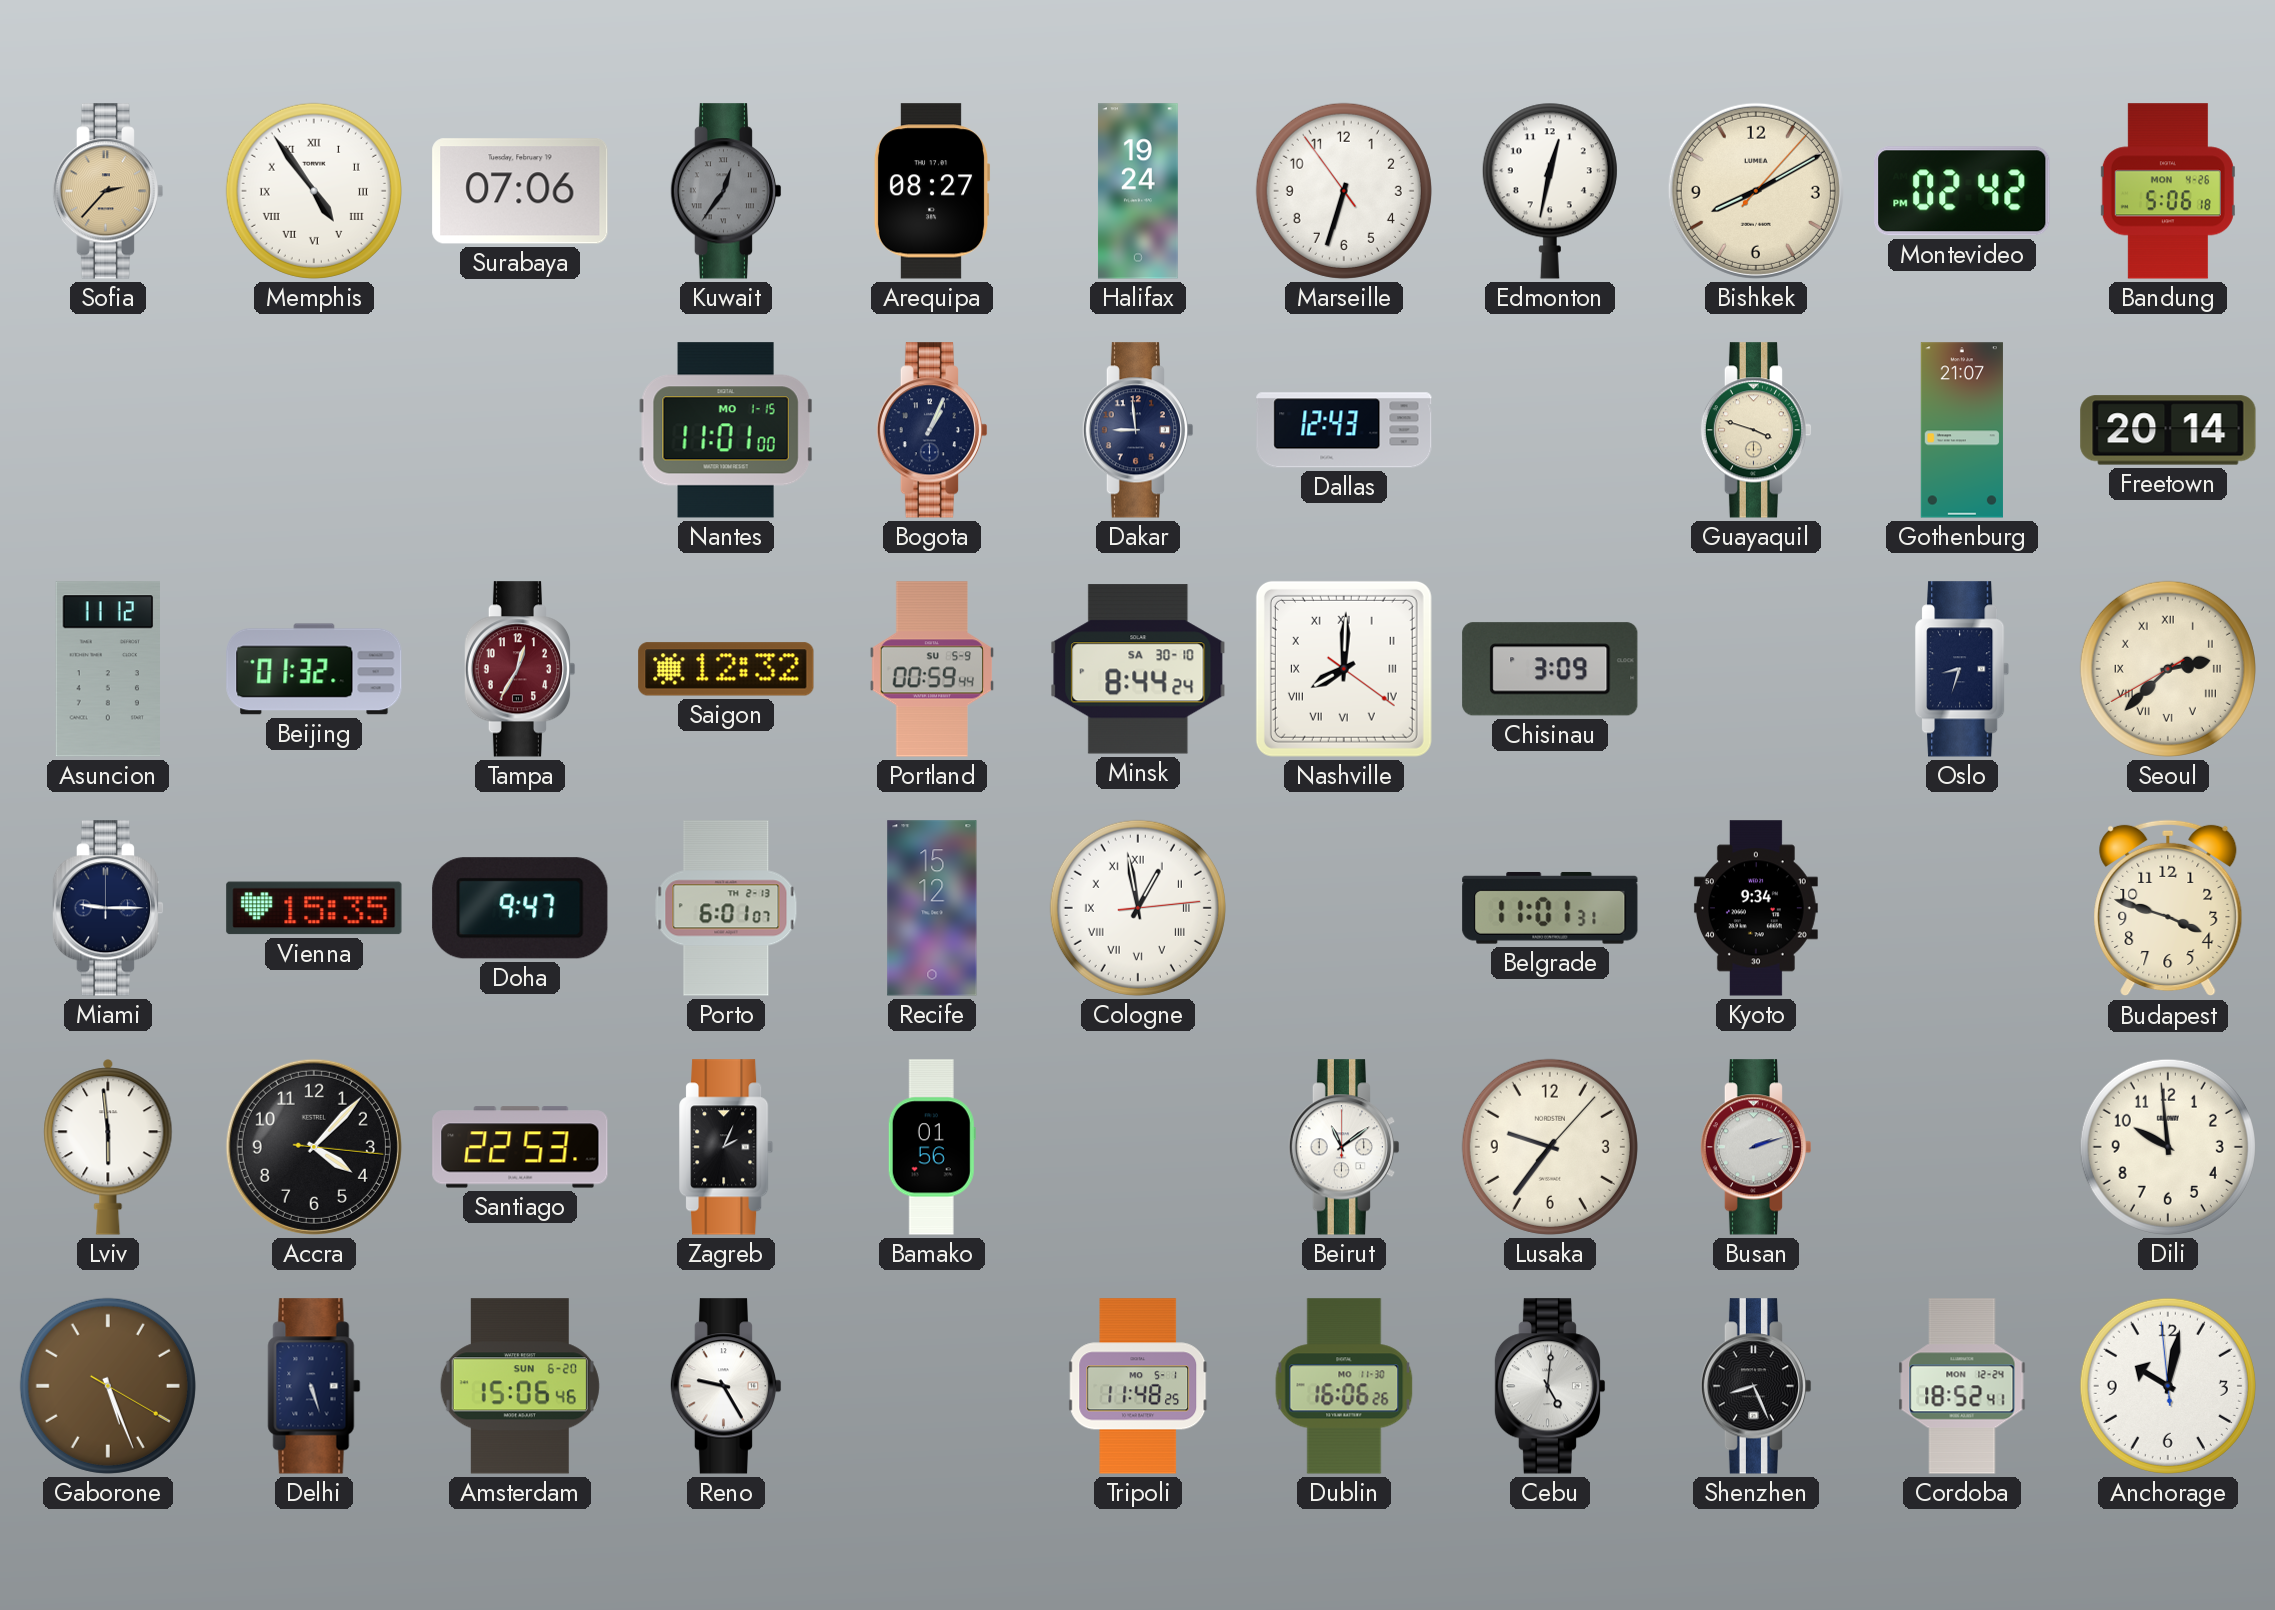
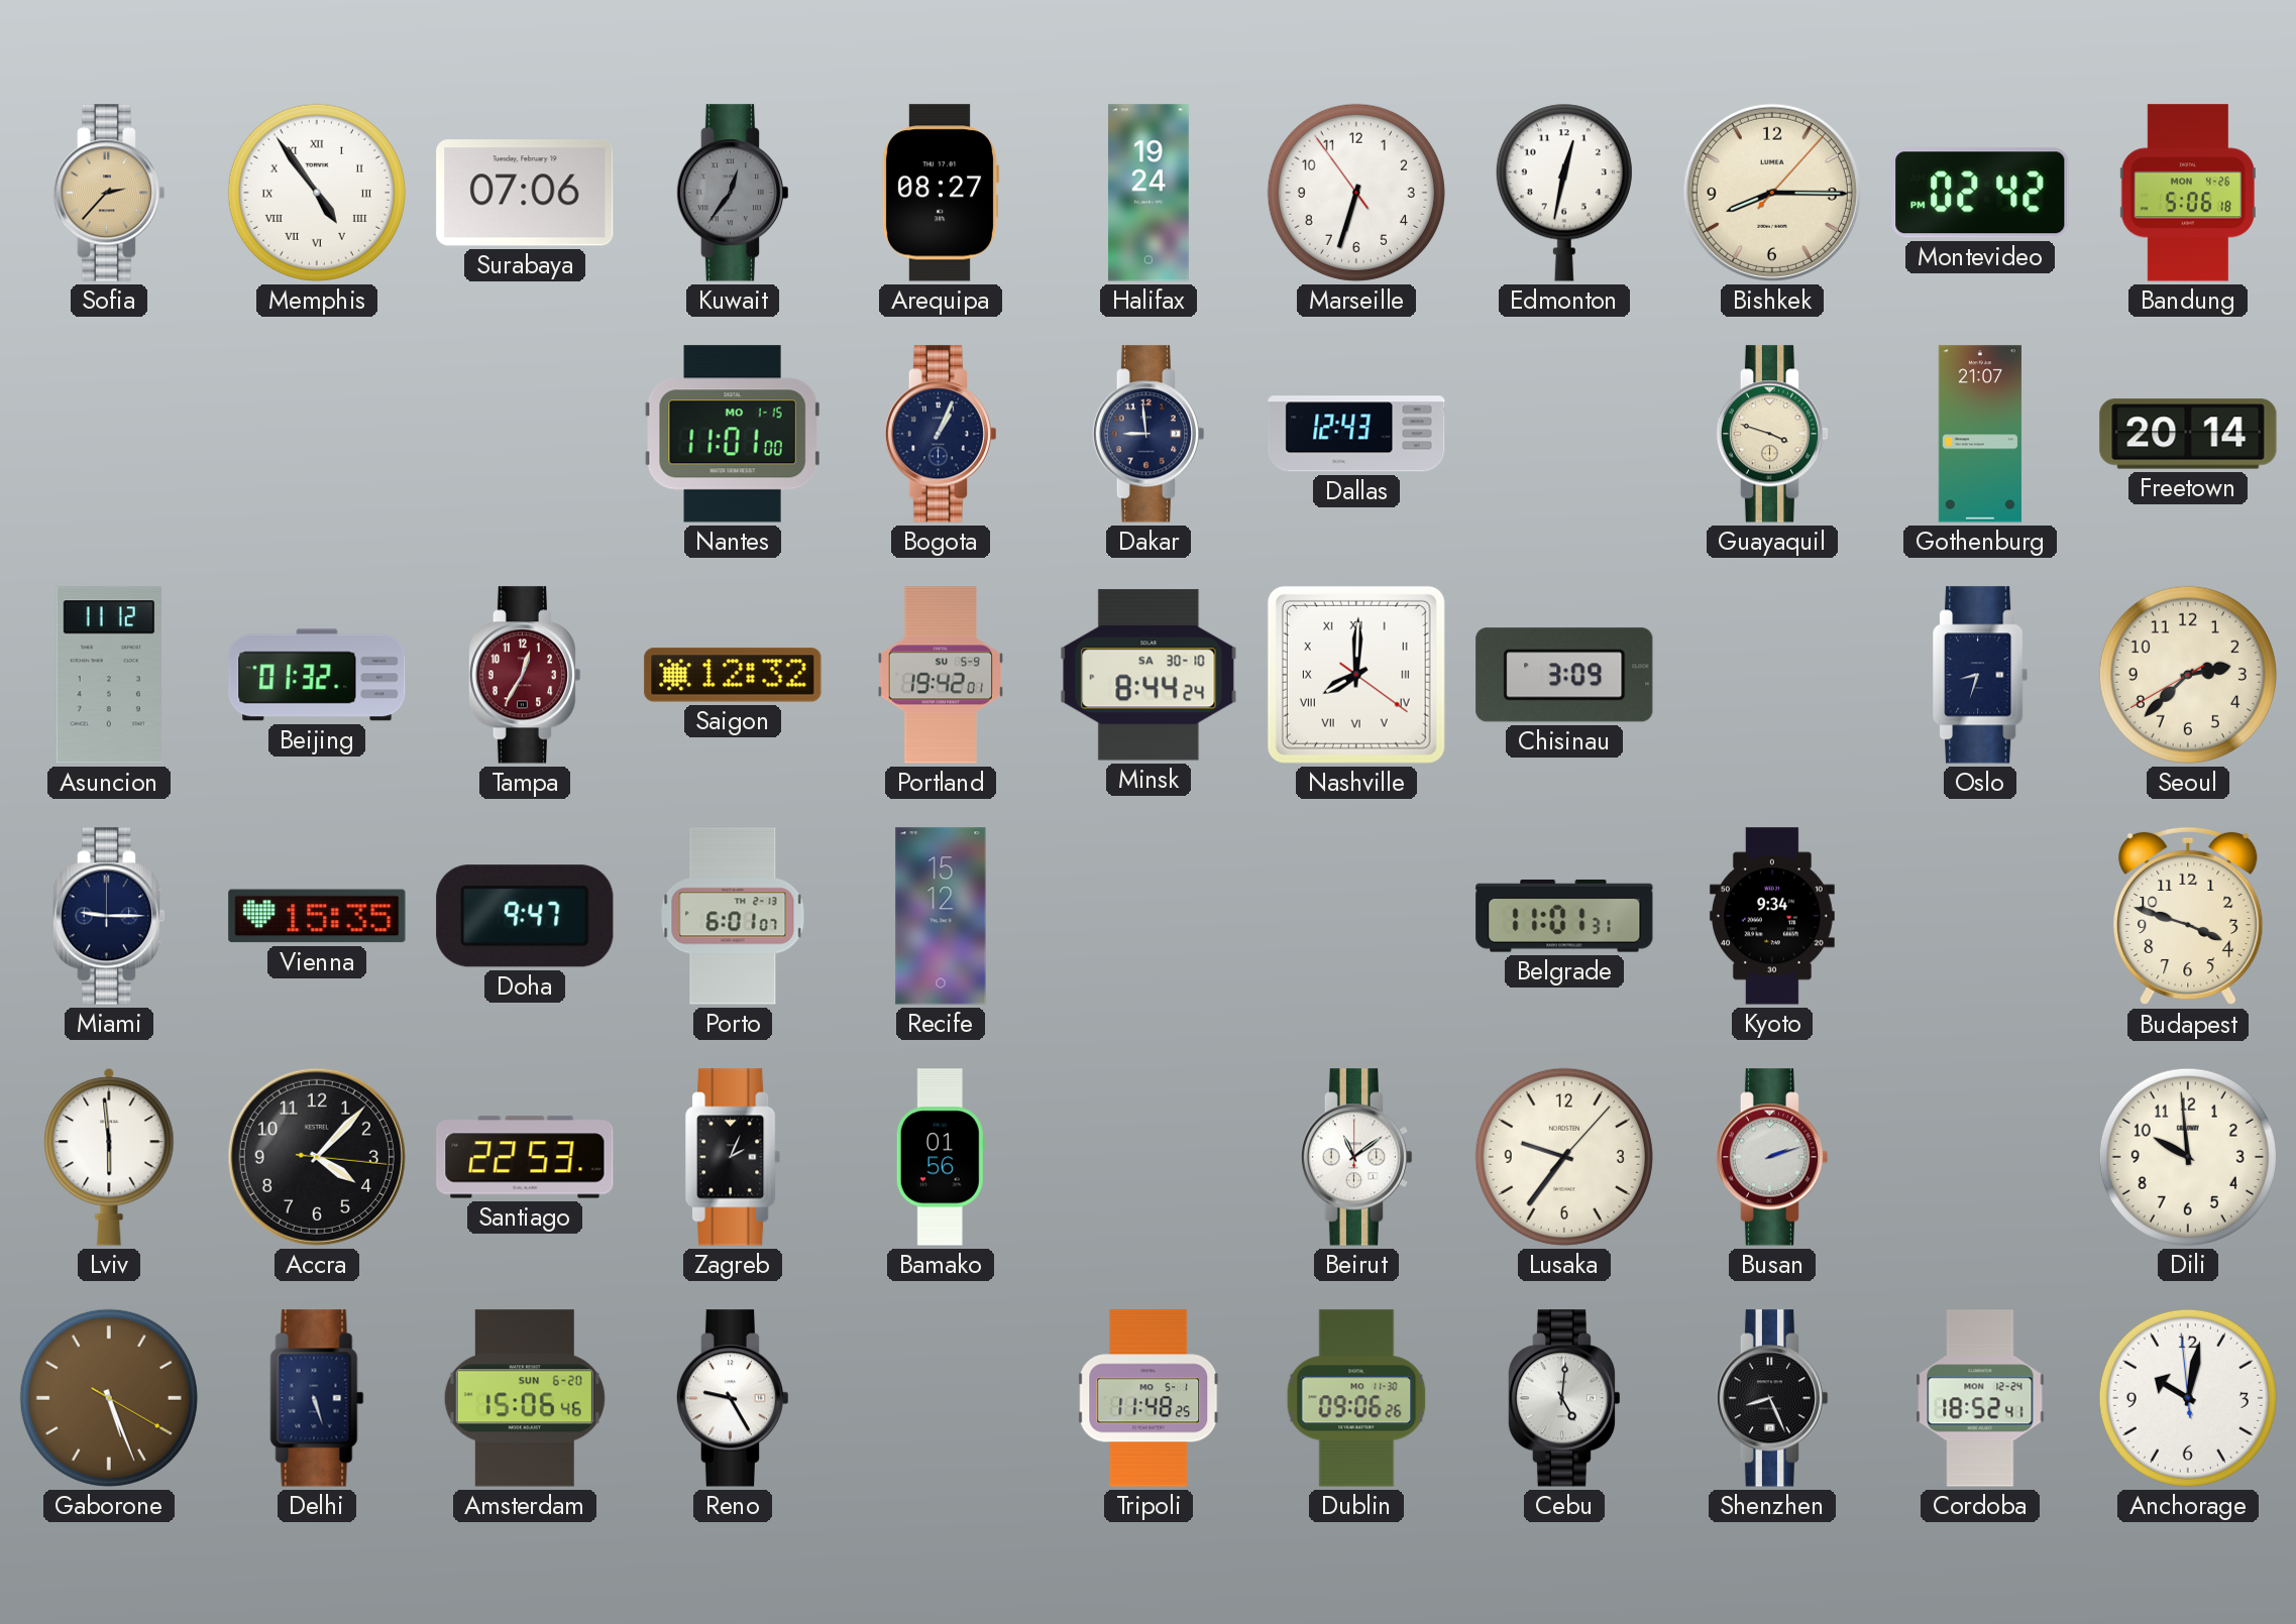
Bishkek: 8:10 -> 8:15
Portland: 00:59 -> 19:42
Seoul numerals: Roman -> Arabic
Cologne: 12:58 -> none
Dublin: 16:06 -> 09:06
